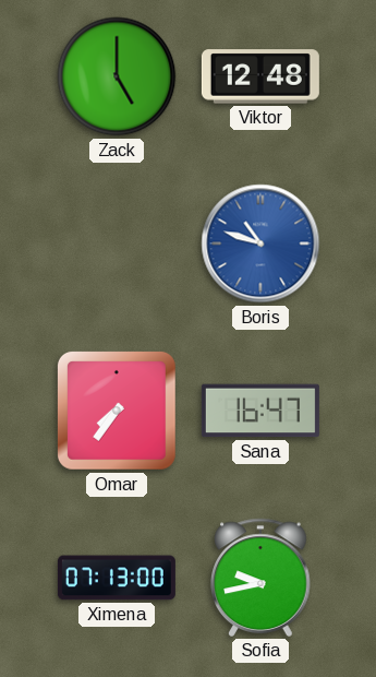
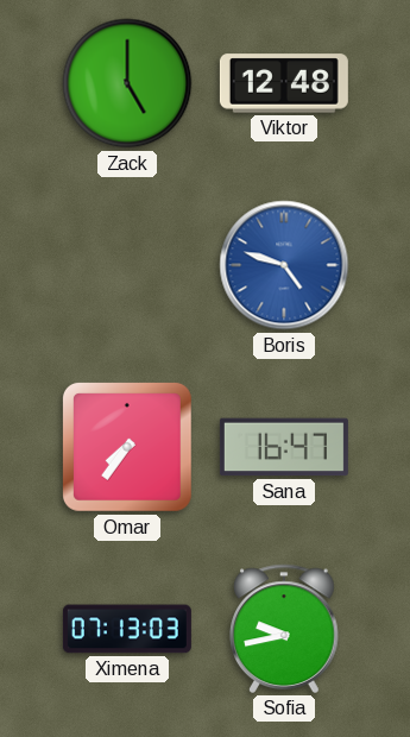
Boris: 10:48 -> 4:48
Ximena: 07:13:00 -> 07:13:03
